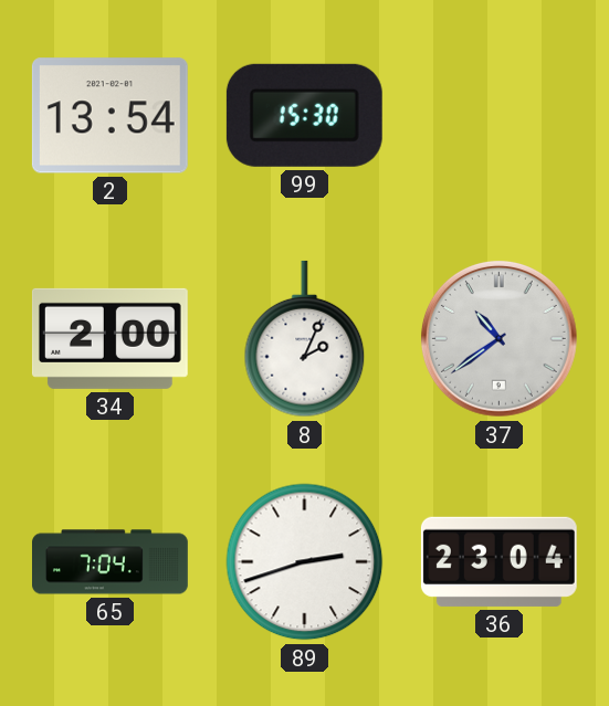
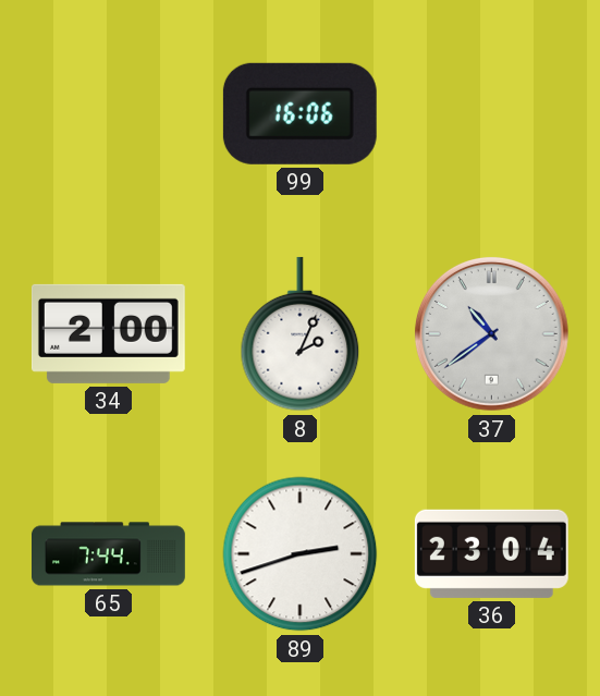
2: 13:54 -> none
99: 15:30 -> 16:06
65: 7:04 -> 7:44
